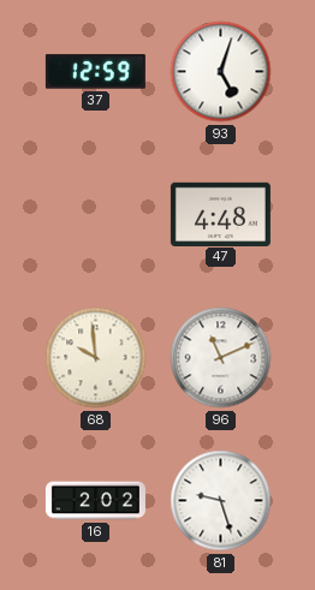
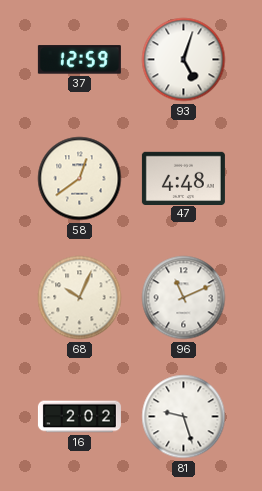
58: none -> 12:39
68: 9:59 -> 10:04
